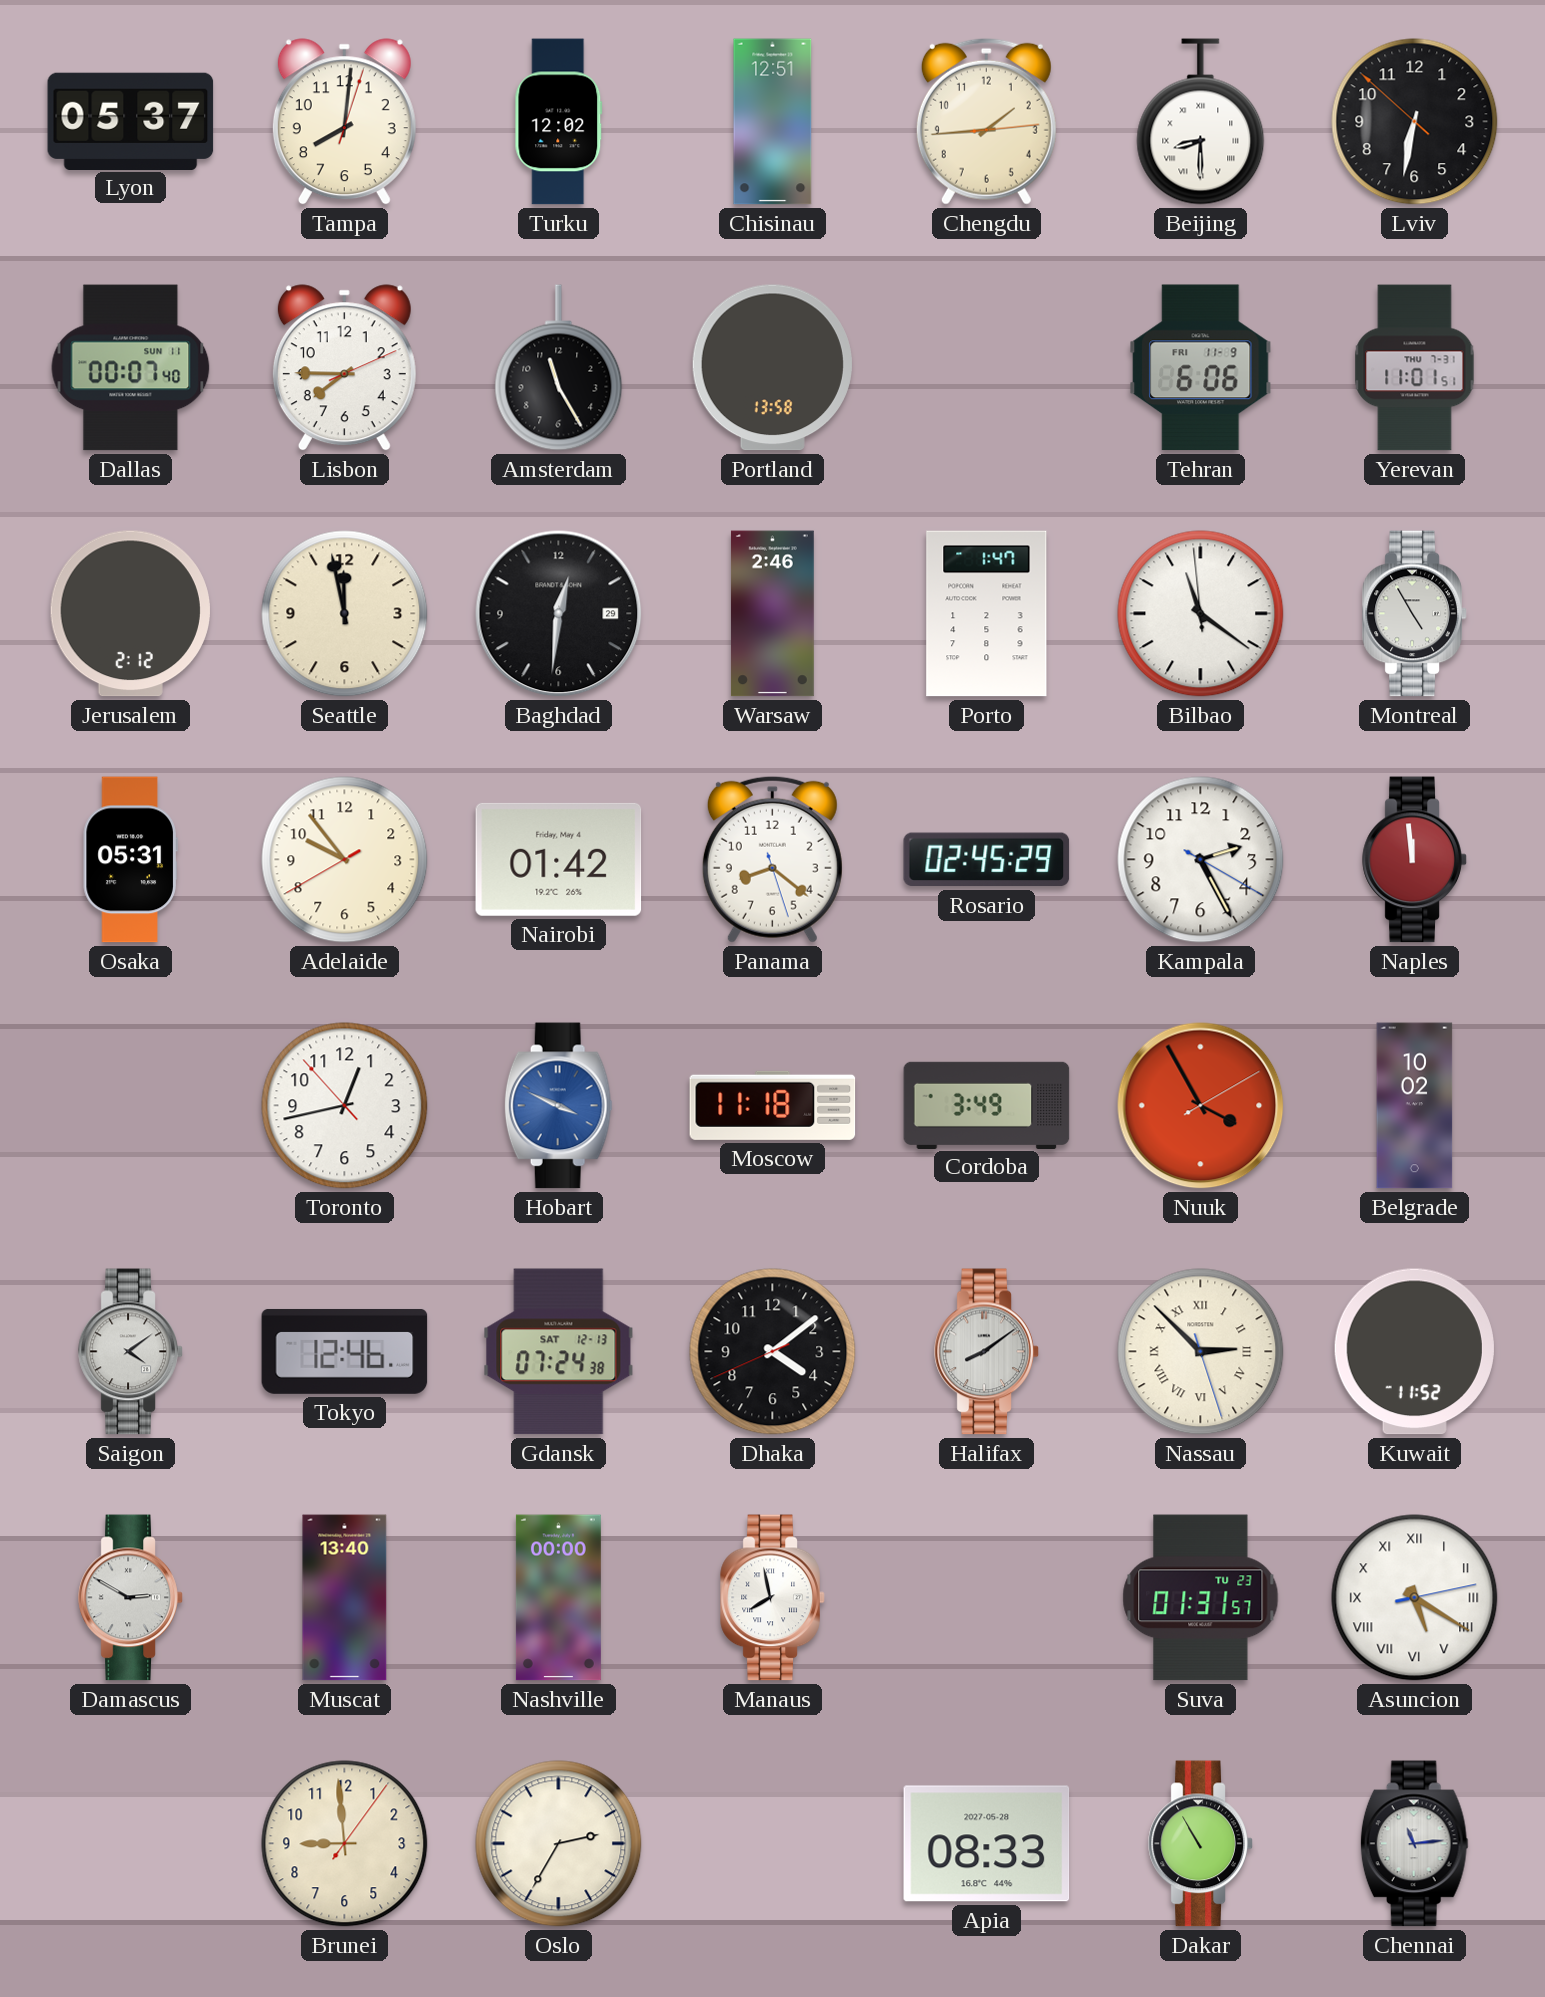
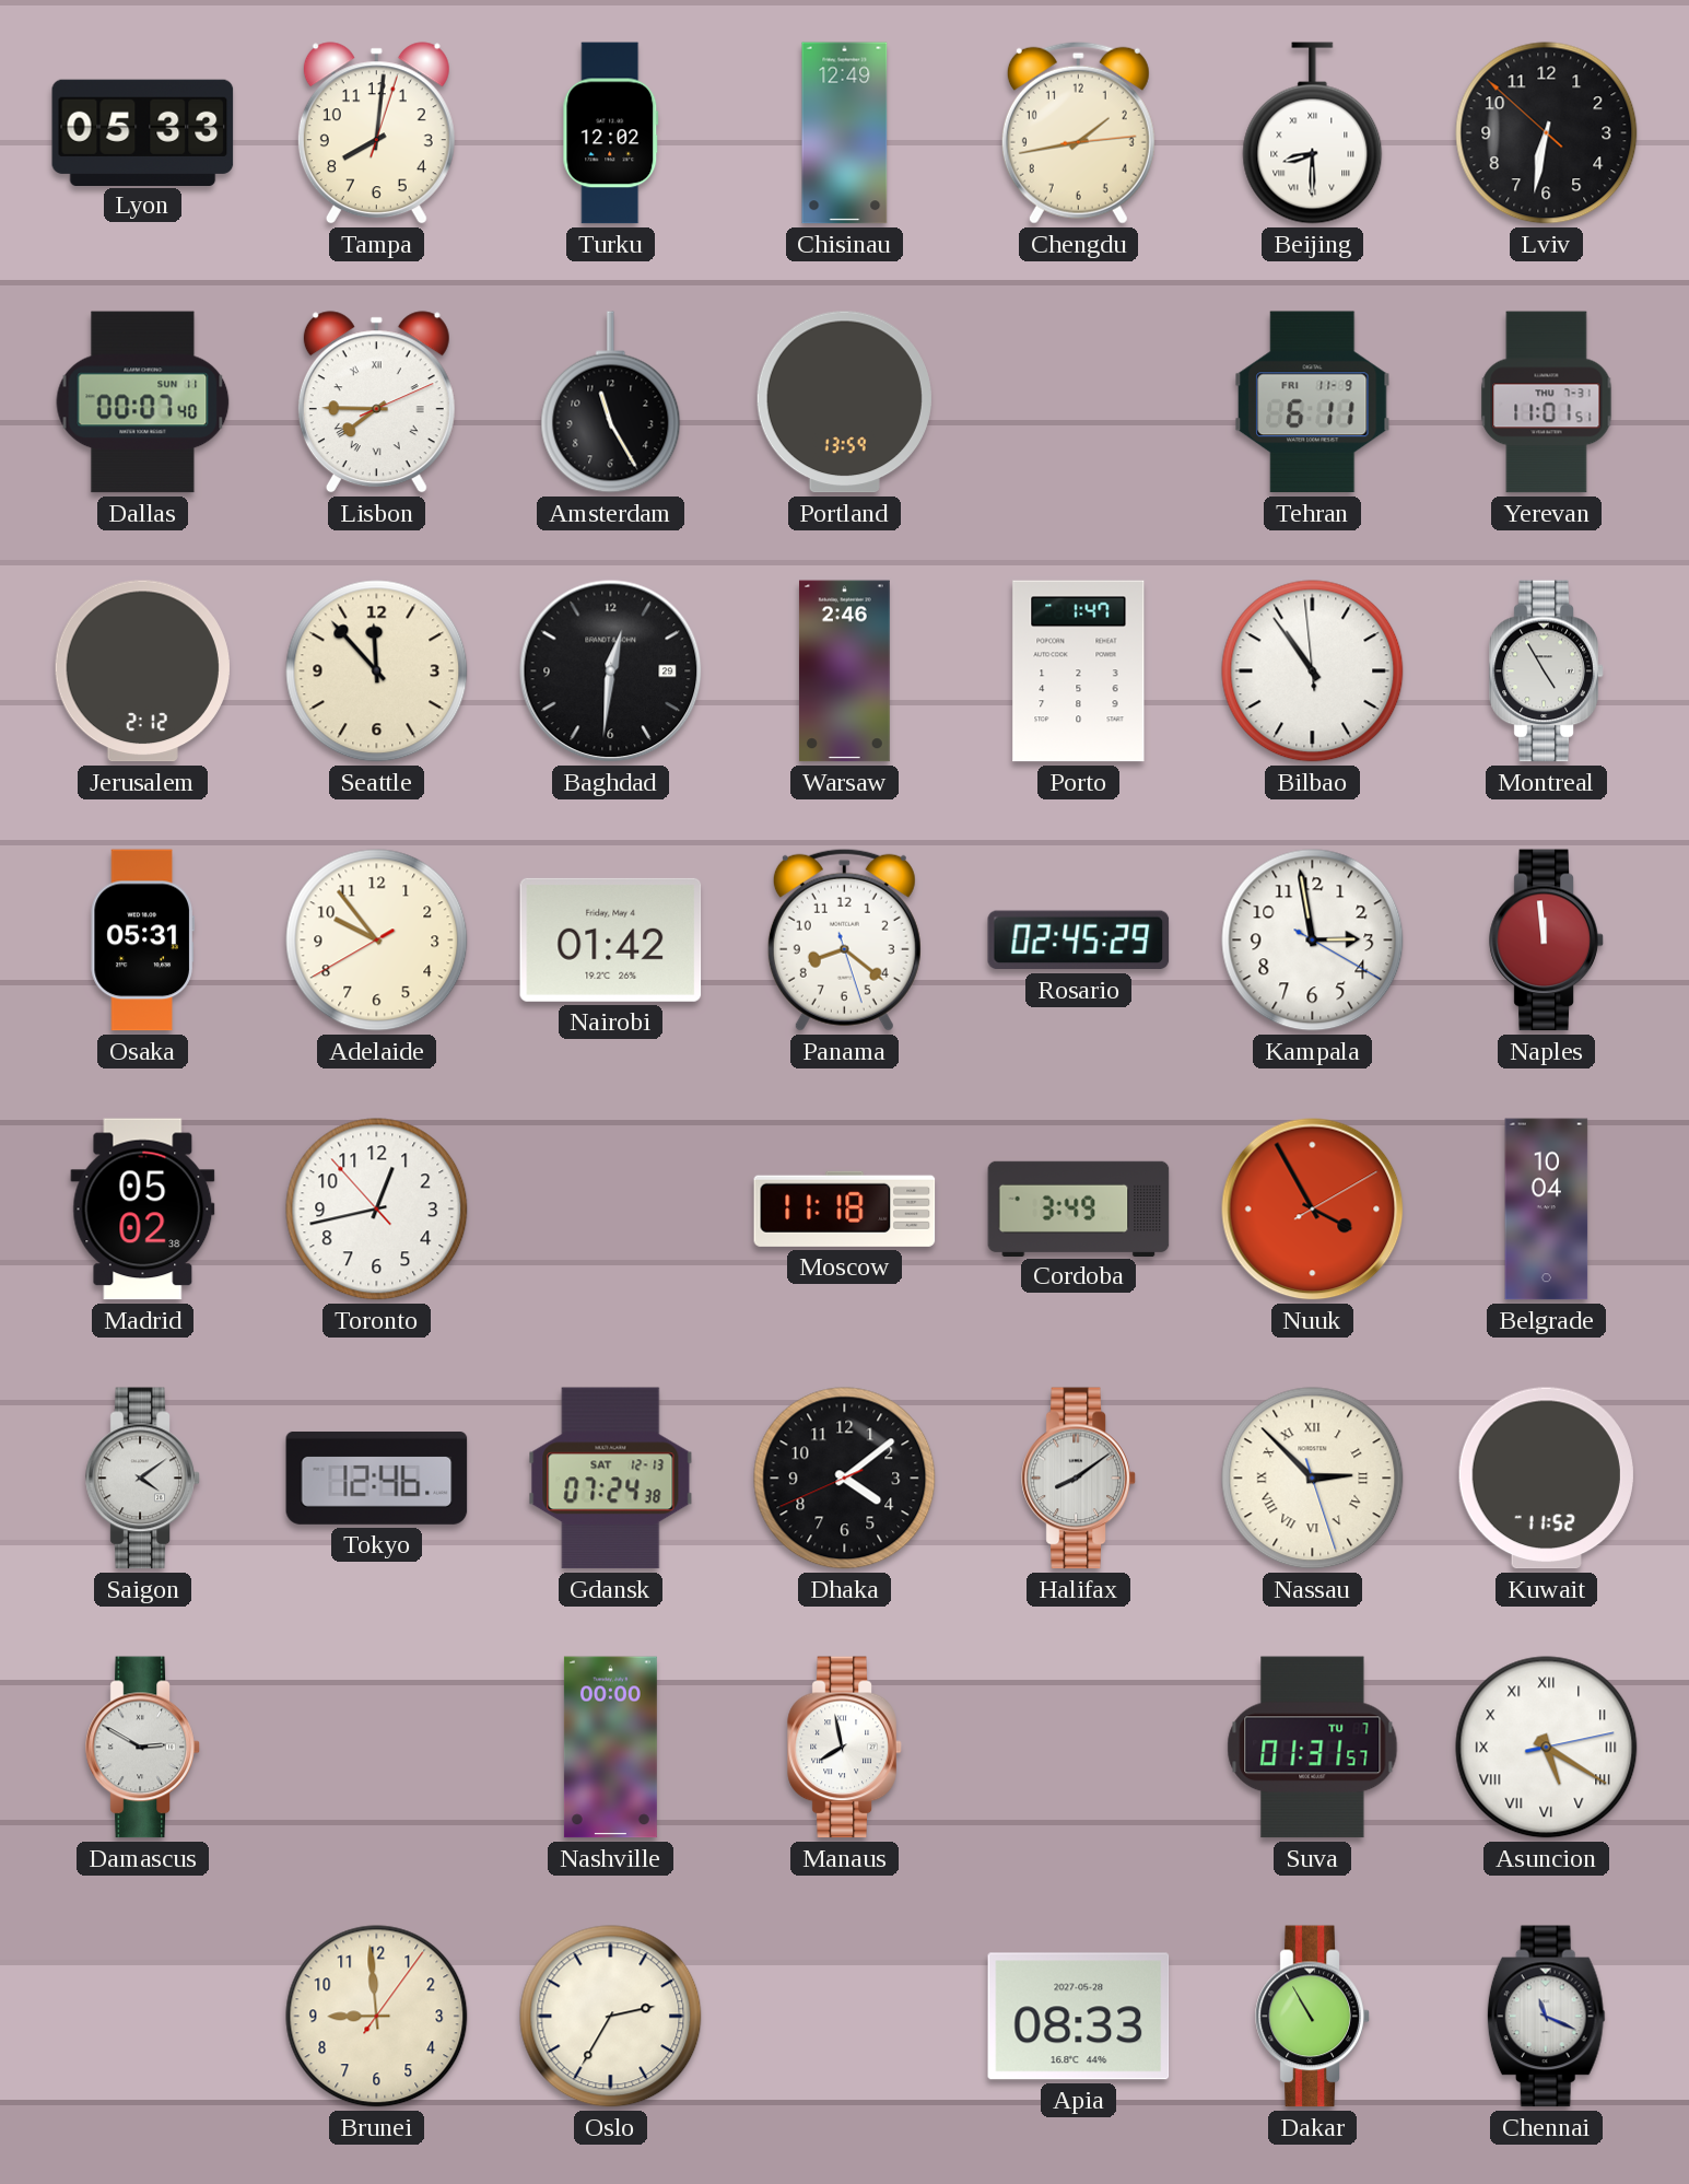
Lyon: 05:37 -> 05:33
Chisinau: 12:51 -> 12:49
Chengdu: 1:44 -> 1:43
Lisbon numerals: Arabic -> Roman
Portland: 13:58 -> 13:59
Tehran: 6:06 -> 6:11
Seattle: 11:58 -> 11:53
Bilbao: 11:20 -> 10:53
Kampala: 2:25 -> 2:58
Madrid: none -> 05:02
Hobart: 3:49 -> none
Belgrade: 10:02 -> 10:04
Muscat: 13:40 -> none
Suva date: TU 23 -> TU 7
Chennai: 11:14 -> 11:19
